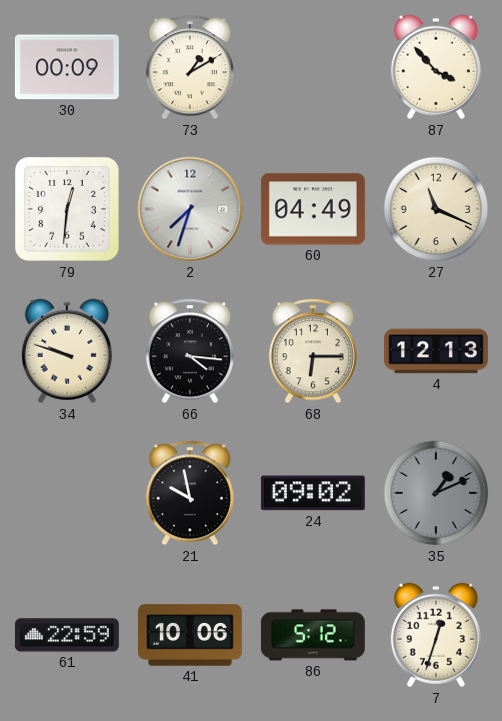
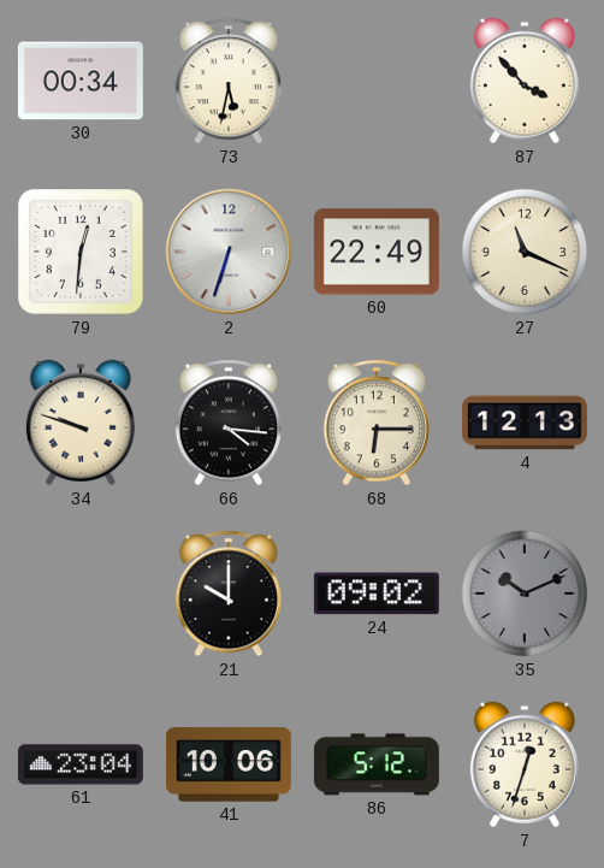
30: 00:09 -> 00:34
73: 1:10 -> 5:32
2: 7:33 -> 6:33
60: 04:49 -> 22:49
21: 9:58 -> 10:00
35: 1:11 -> 10:11
61: 22:59 -> 23:04
